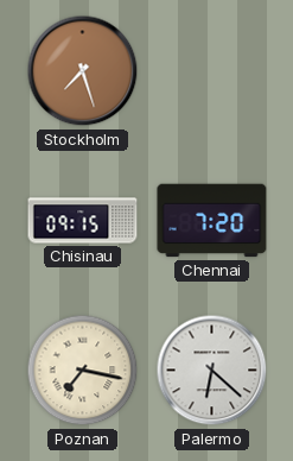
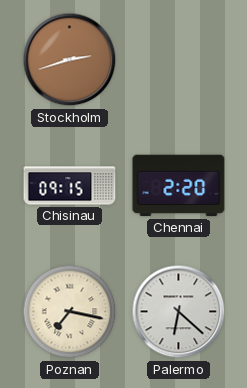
Stockholm: 7:27 -> 2:42
Chennai: 7:20 -> 2:20
